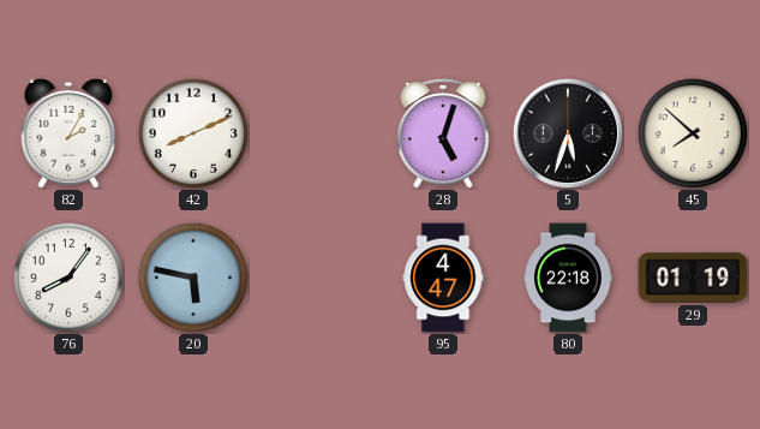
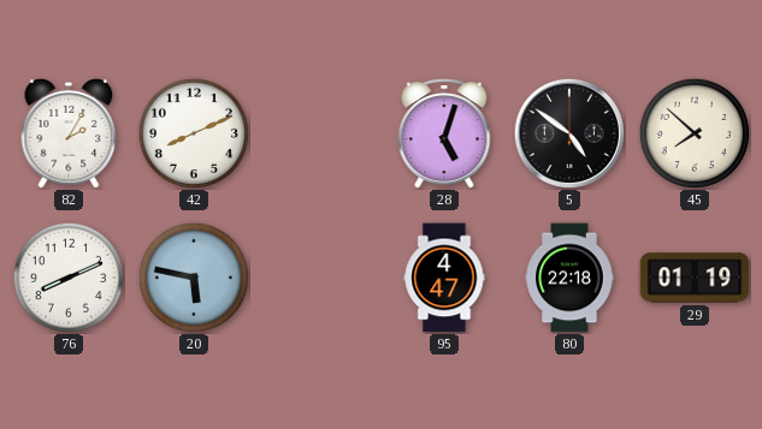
5: 5:33 -> 4:51
76: 8:06 -> 8:11
